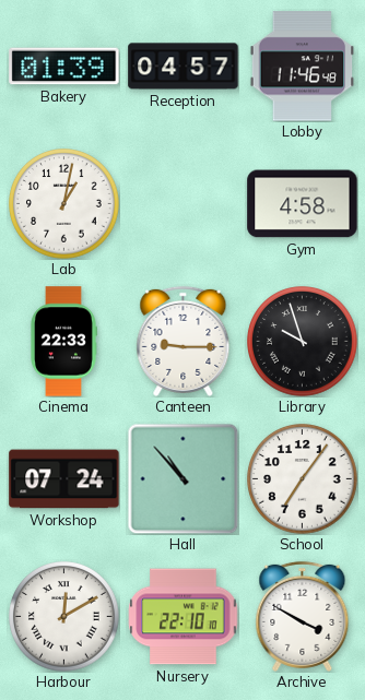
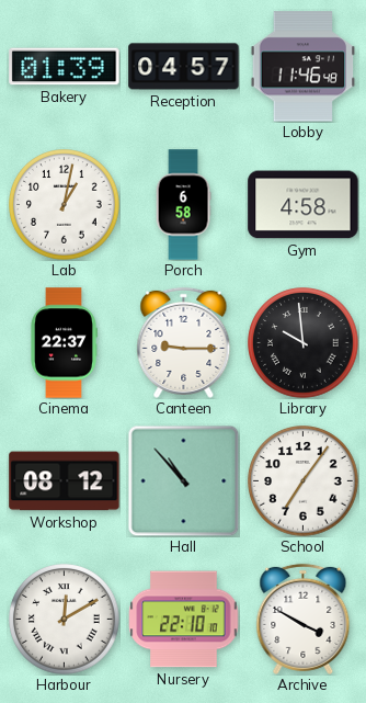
Porch: none -> 6:58
Cinema: 22:33 -> 22:37
Library: 9:57 -> 9:59
Workshop: 07:24 -> 08:12
